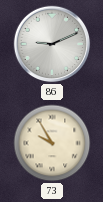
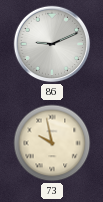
73: 9:55 -> 9:58
